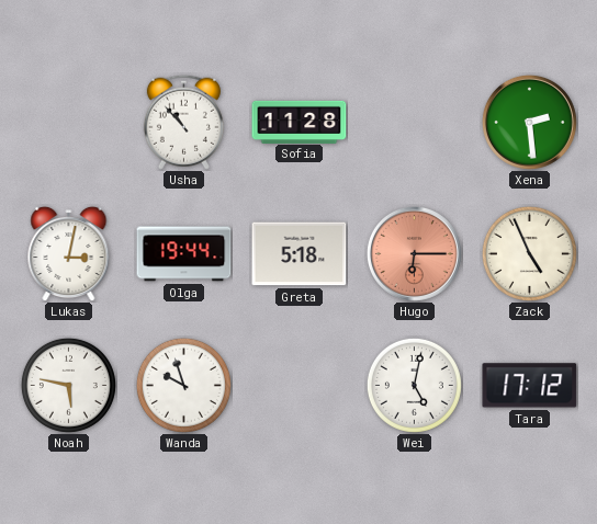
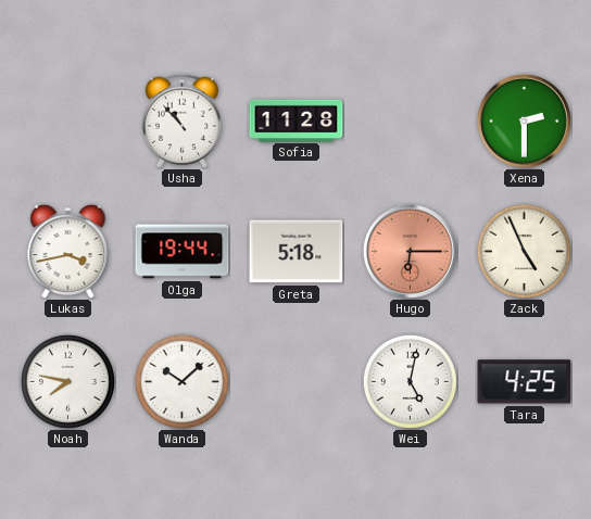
Xena: 2:29 -> 2:30
Lukas: 3:02 -> 3:43
Noah: 5:47 -> 7:47
Wanda: 9:57 -> 10:08
Tara: 17:12 -> 4:25
